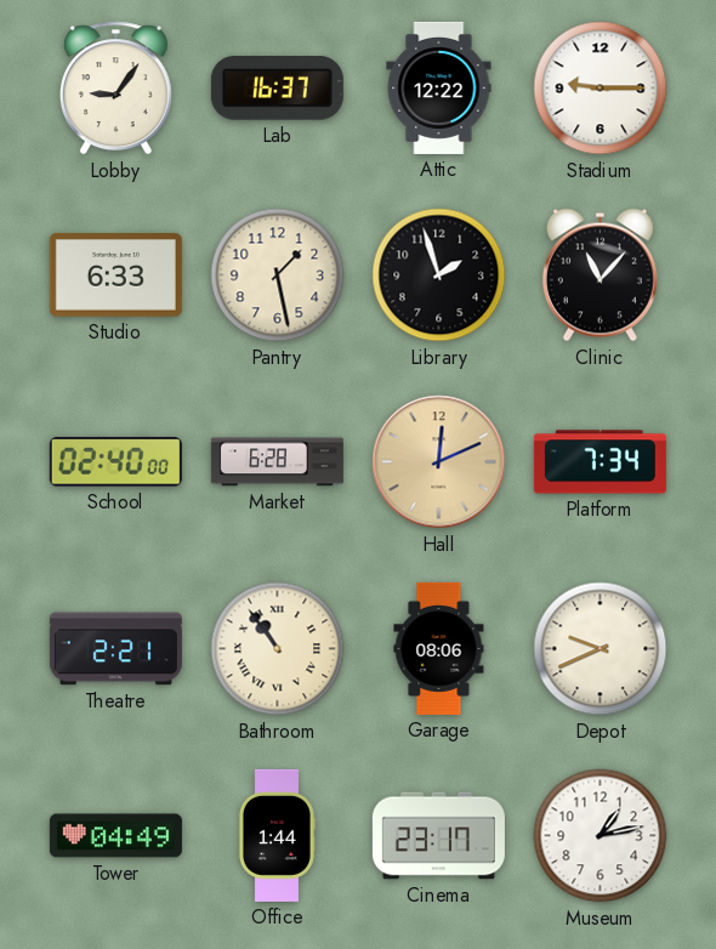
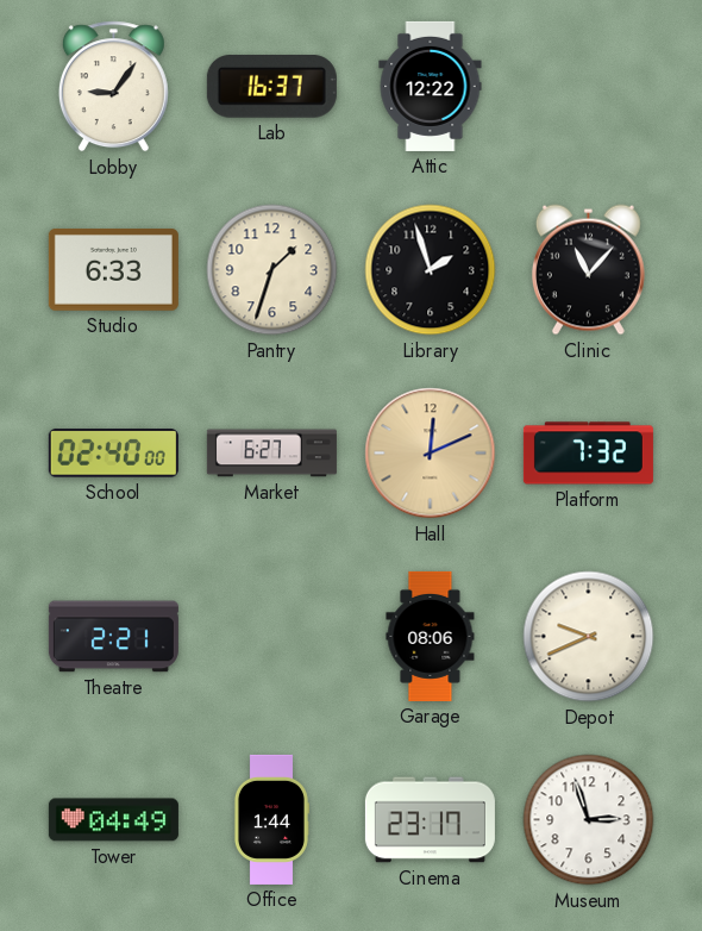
Stadium: 9:15 -> none
Pantry: 1:28 -> 1:33
Market: 6:28 -> 6:27
Platform: 7:34 -> 7:32
Bathroom: 10:54 -> none
Museum: 1:13 -> 2:57
